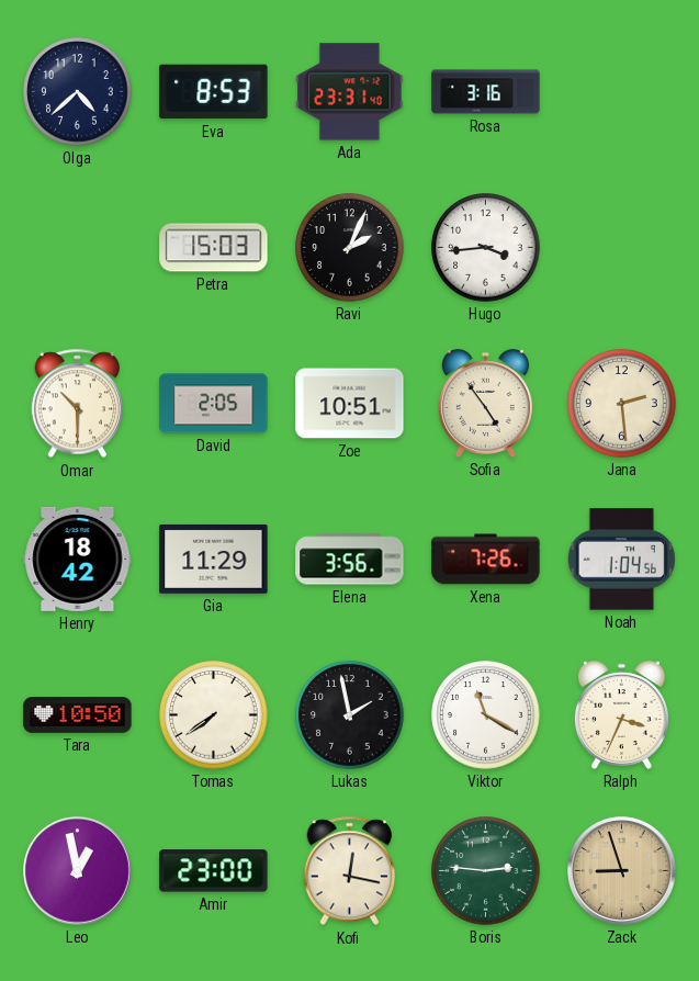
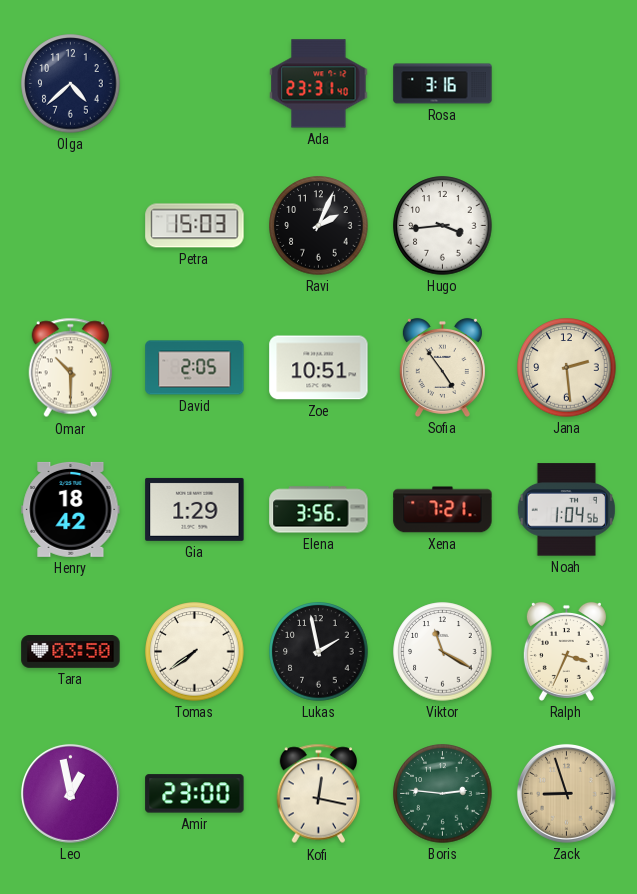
Eva: 8:53 -> none
Gia: 11:29 -> 1:29
Xena: 7:26 -> 7:21
Tara: 10:50 -> 03:50
